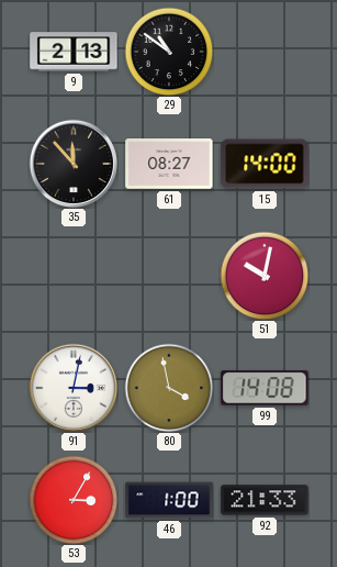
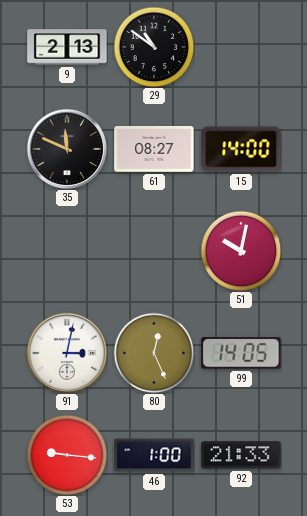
35: 11:53 -> 11:49
80: 3:58 -> 12:26
99: 14:08 -> 14:05
53: 3:05 -> 9:16
